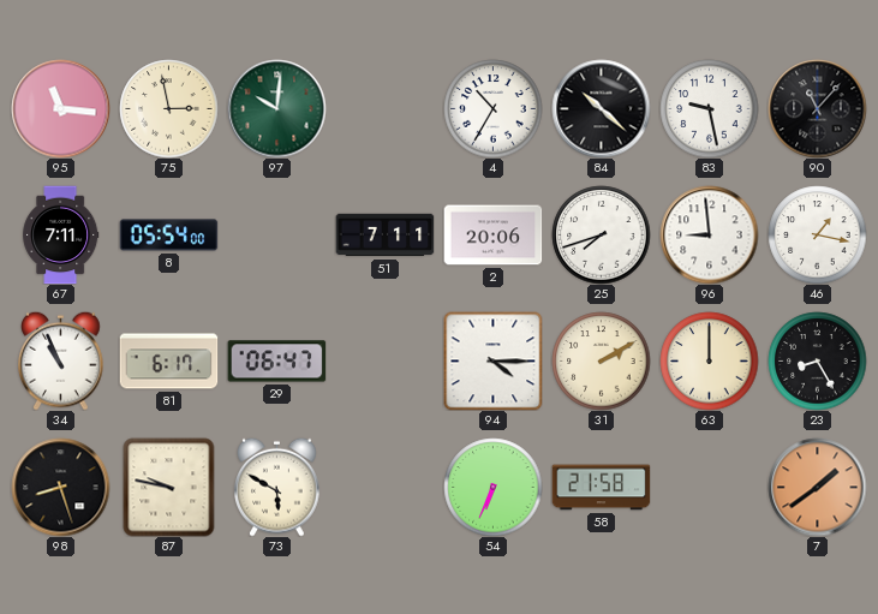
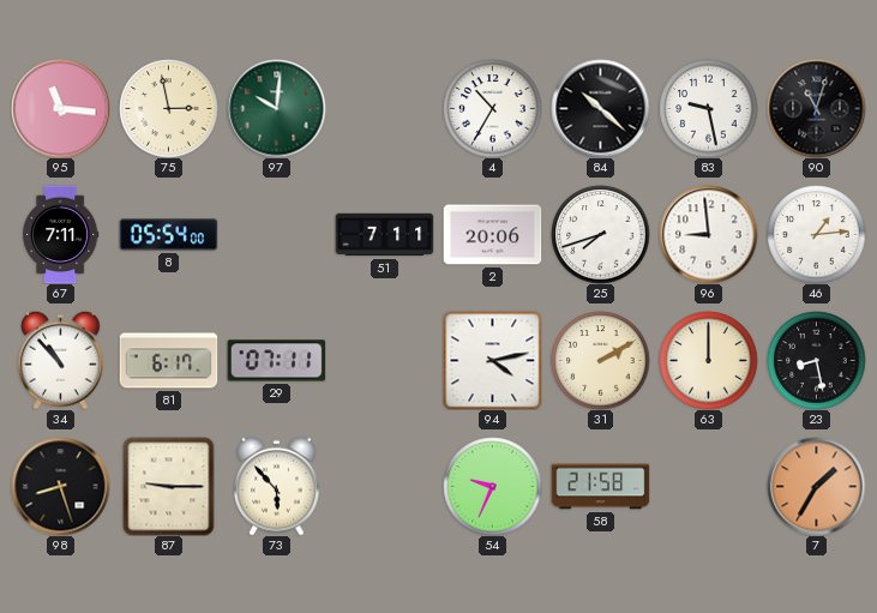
90: 11:07 -> 11:03
46: 1:17 -> 1:14
34: 10:56 -> 10:53
29: 06:47 -> 07:11
94: 4:15 -> 4:13
23: 8:25 -> 8:28
87: 9:47 -> 9:15
73: 5:50 -> 5:53
54: 6:34 -> 9:34
7: 1:39 -> 1:35
